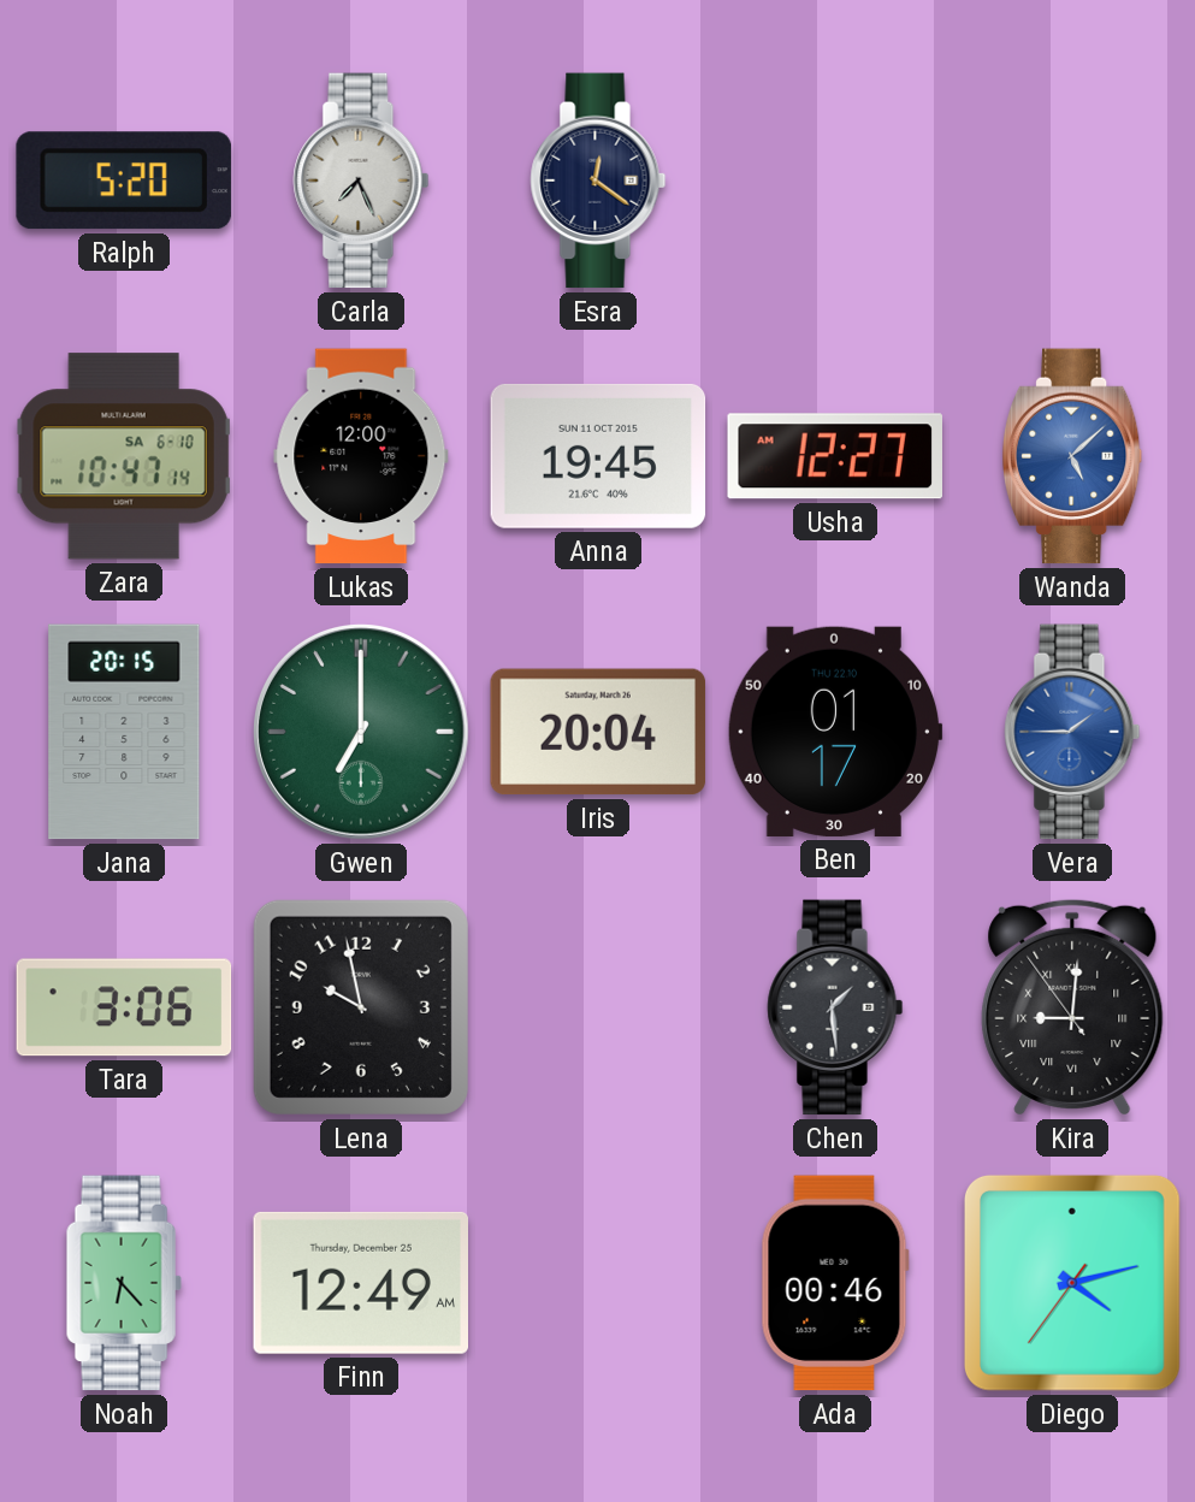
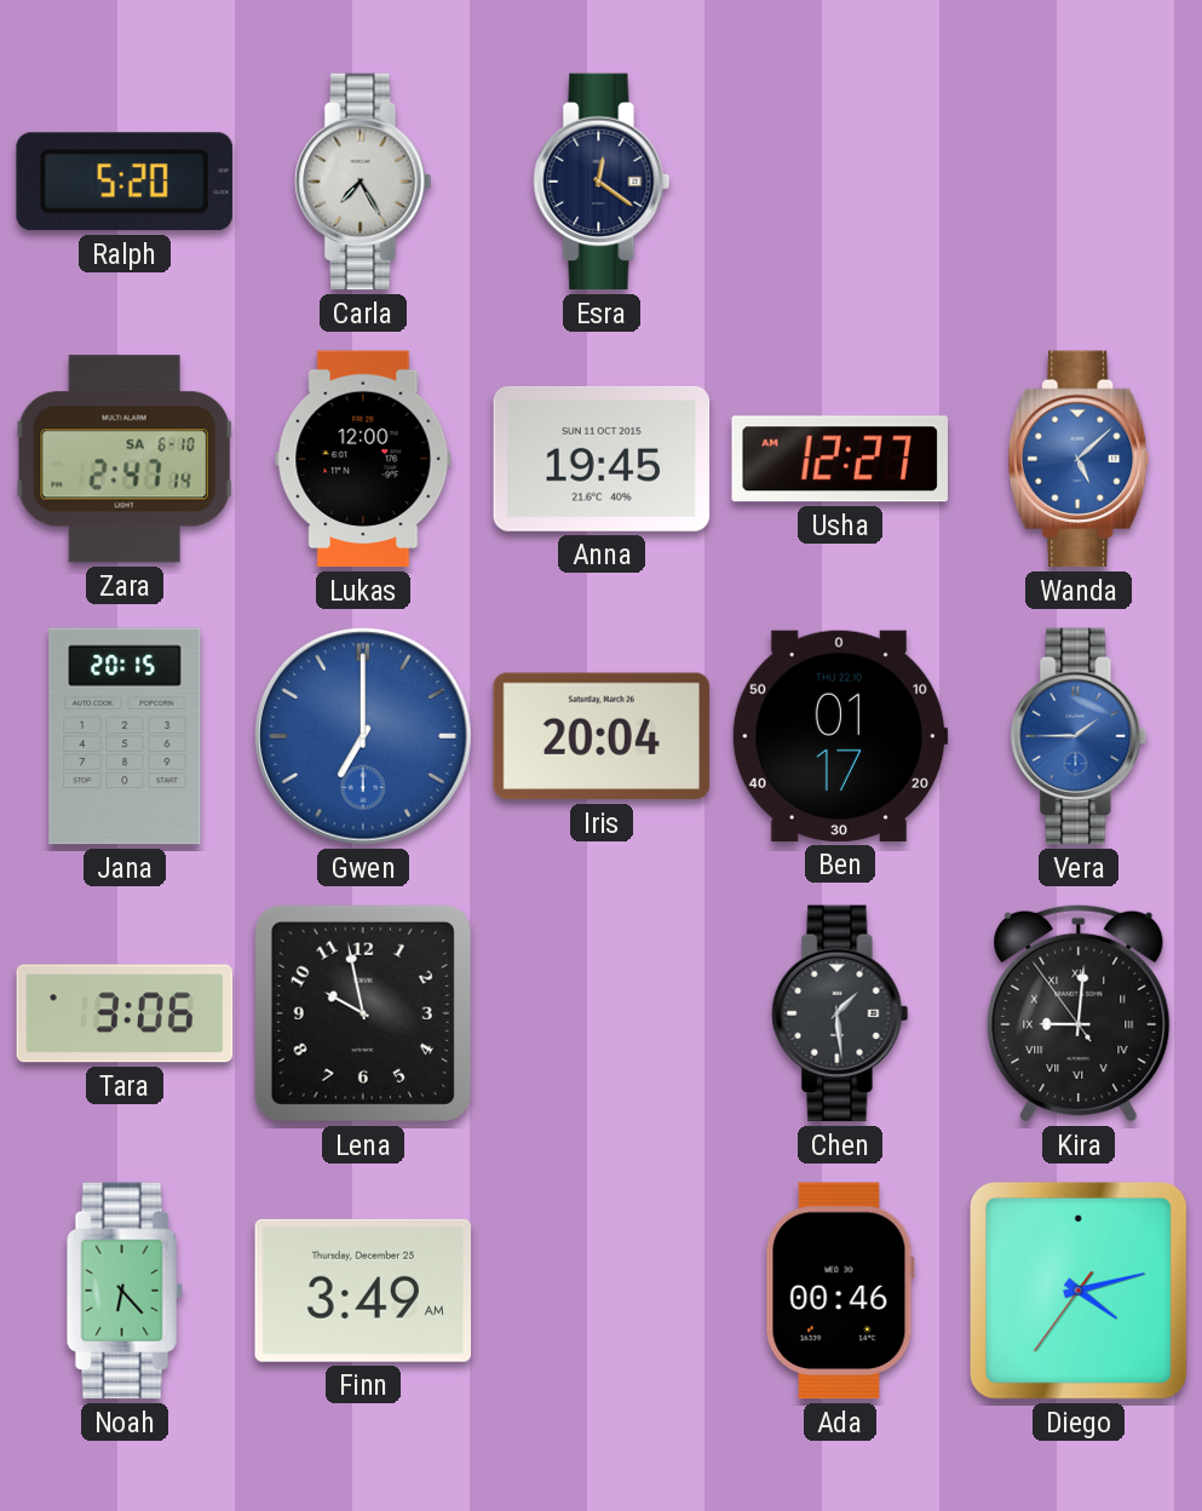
Carla: 7:26 -> 7:25
Zara: 10:47 -> 2:47
Gwen dial: green -> blue
Finn: 12:49 -> 3:49
